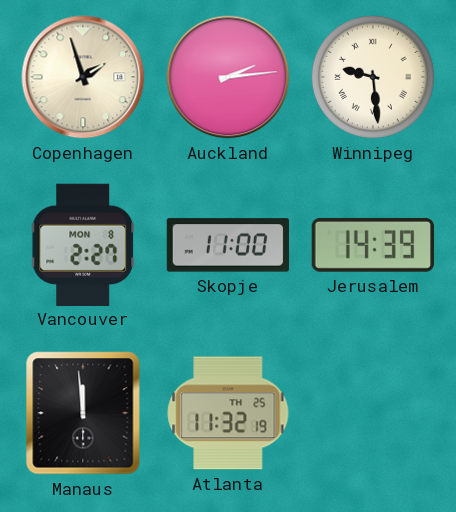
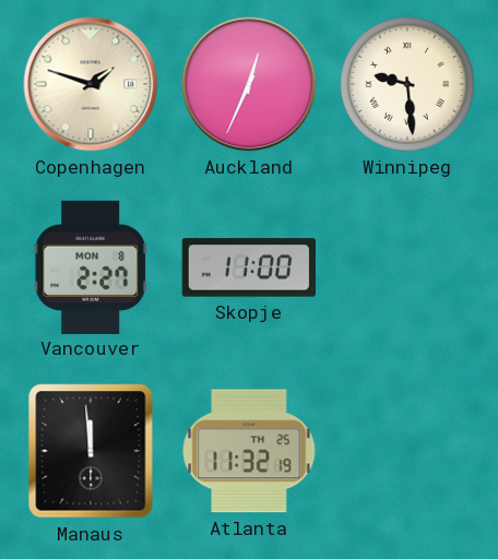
Copenhagen: 1:57 -> 1:48
Auckland: 2:14 -> 12:34
Jerusalem: 14:39 -> none
